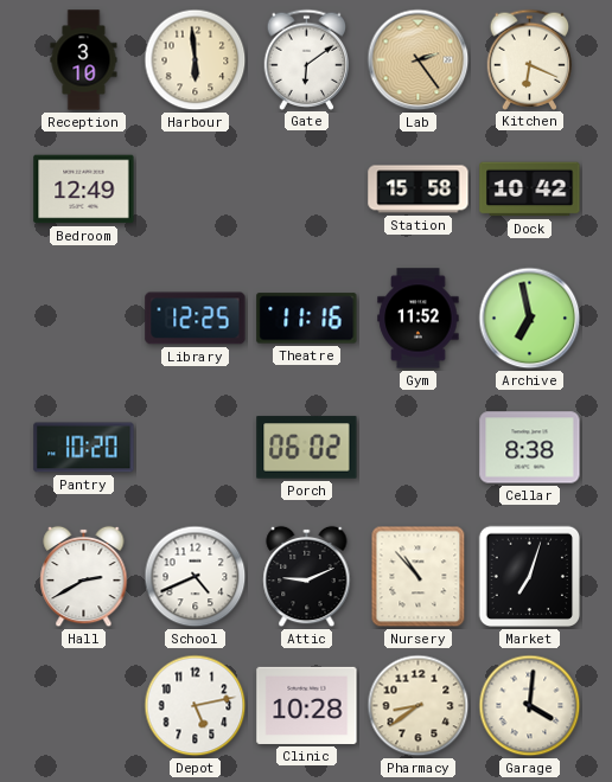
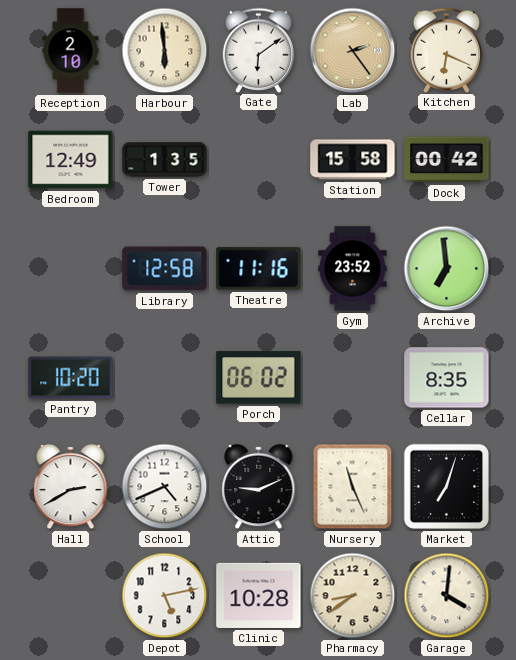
Reception: 3:10 -> 2:10
Tower: none -> 1:35
Dock: 10:42 -> 00:42
Library: 12:25 -> 12:58
Gym: 11:52 -> 23:52
Archive: 6:58 -> 6:59
Cellar: 8:38 -> 8:35
Nursery: 10:53 -> 11:26
